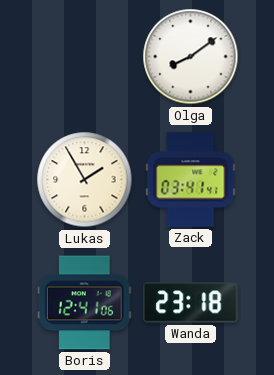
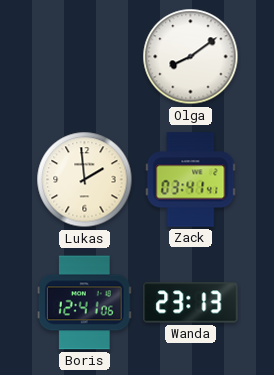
Lukas: 1:55 -> 1:59
Wanda: 23:18 -> 23:13
